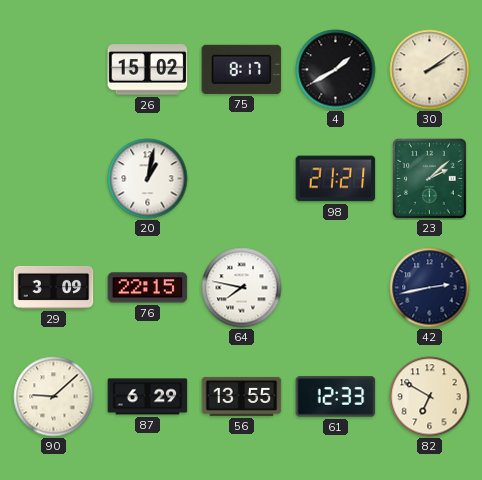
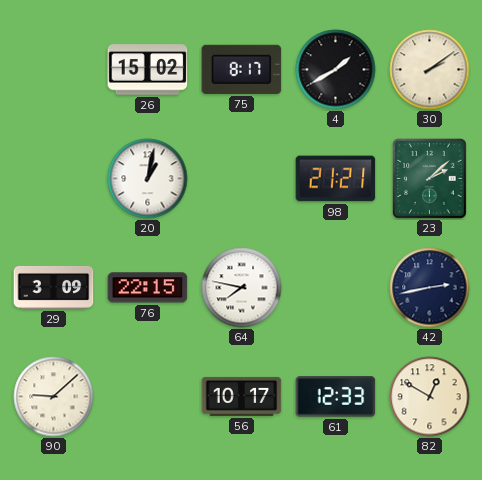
87: 6:29 -> none
56: 13:55 -> 10:17
82: 6:50 -> 12:50
